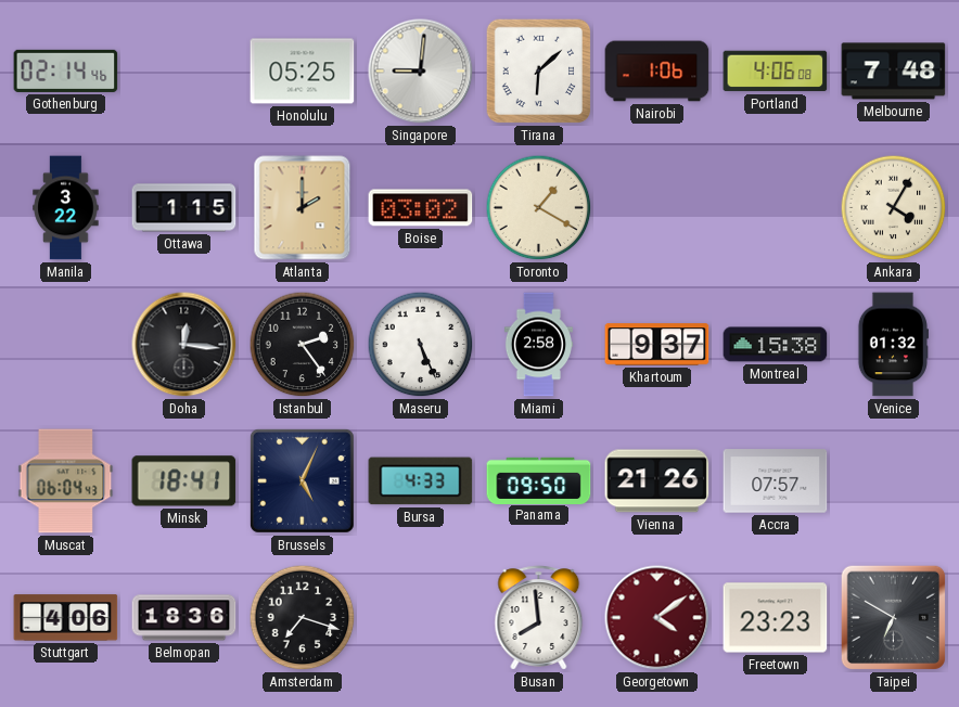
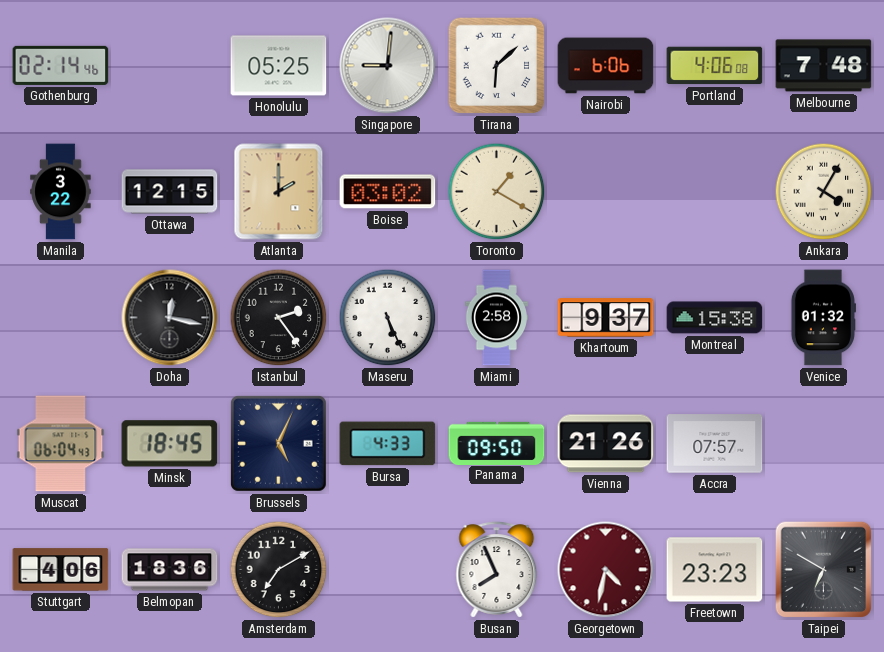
Nairobi: 1:06 -> 6:06
Ottawa: 1:15 -> 12:15
Doha: 12:16 -> 12:17
Minsk: 18:41 -> 18:45
Amsterdam: 7:18 -> 7:10
Busan: 7:59 -> 7:56
Georgetown: 4:09 -> 4:32
